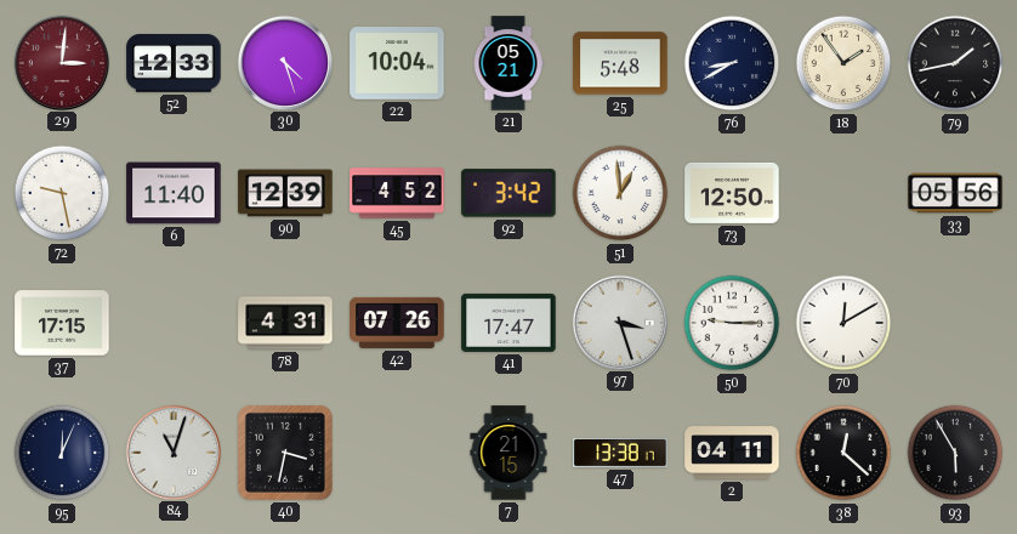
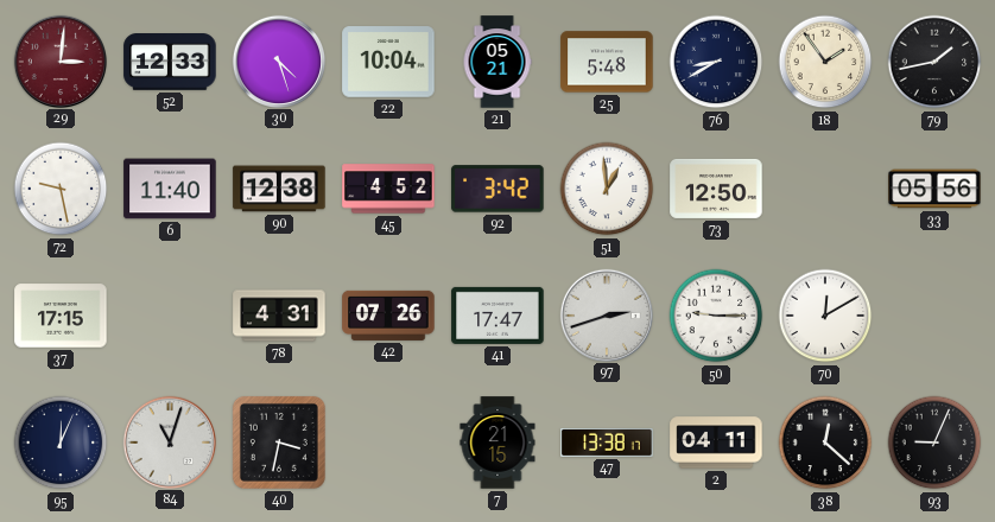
90: 12:39 -> 12:38
97: 3:27 -> 2:42
93: 5:55 -> 9:04
